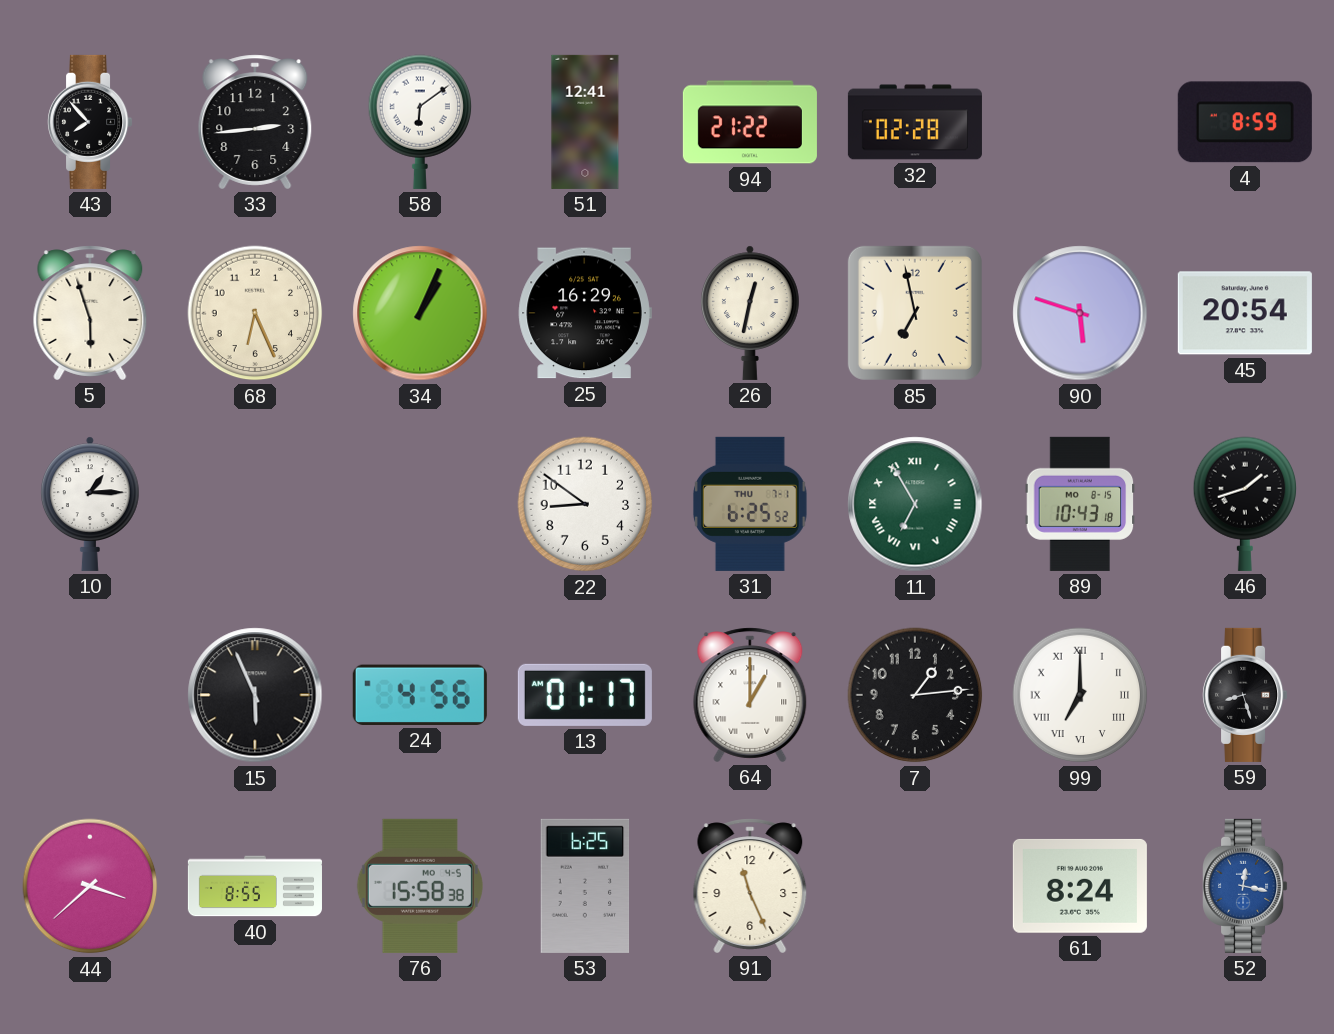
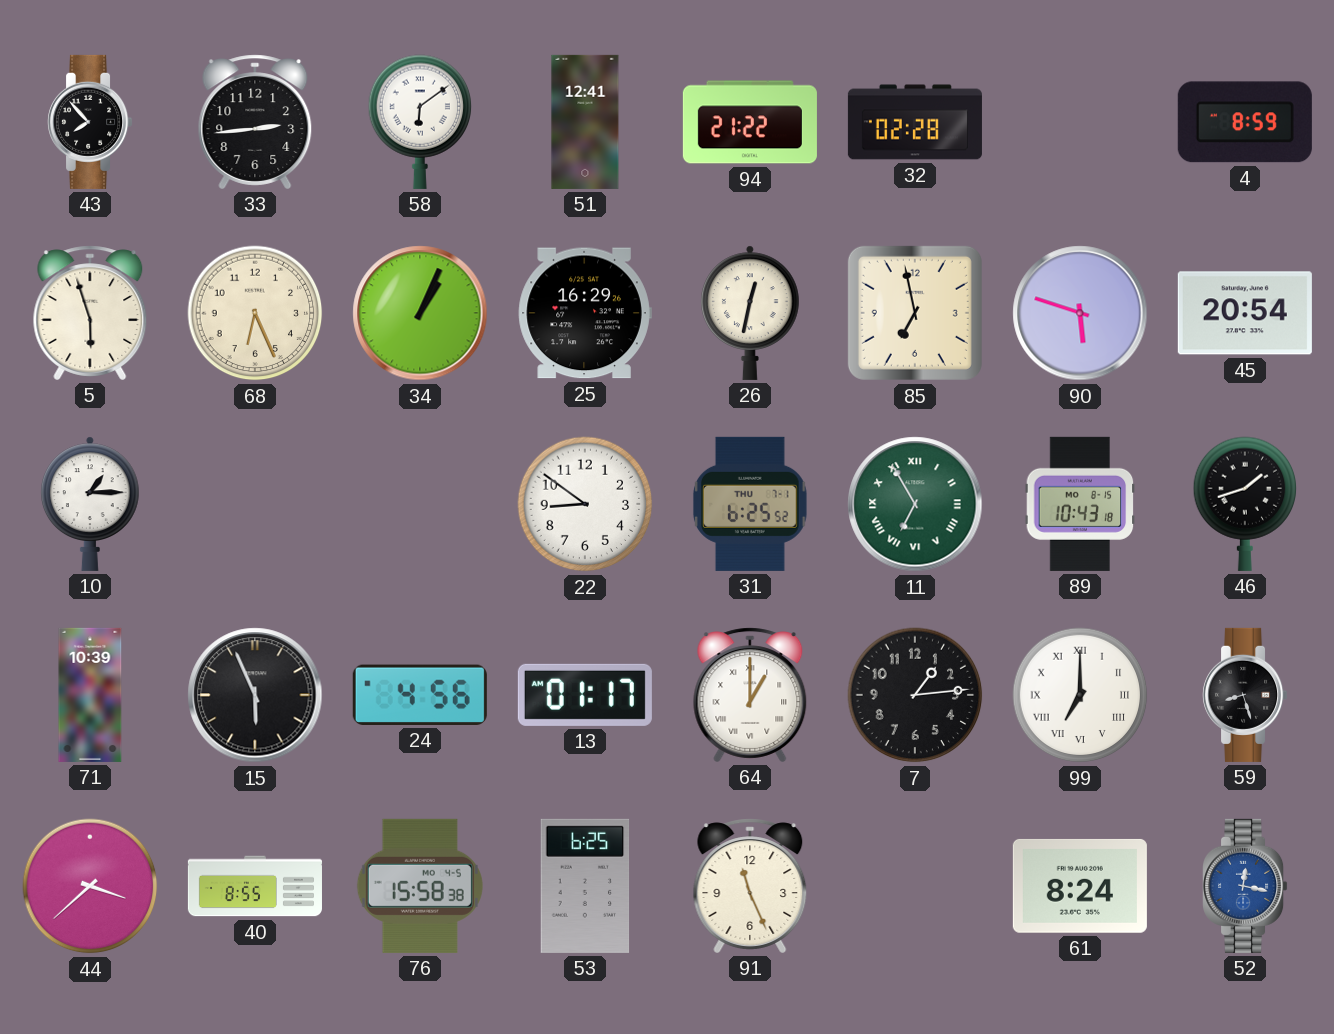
71: none -> 10:39
